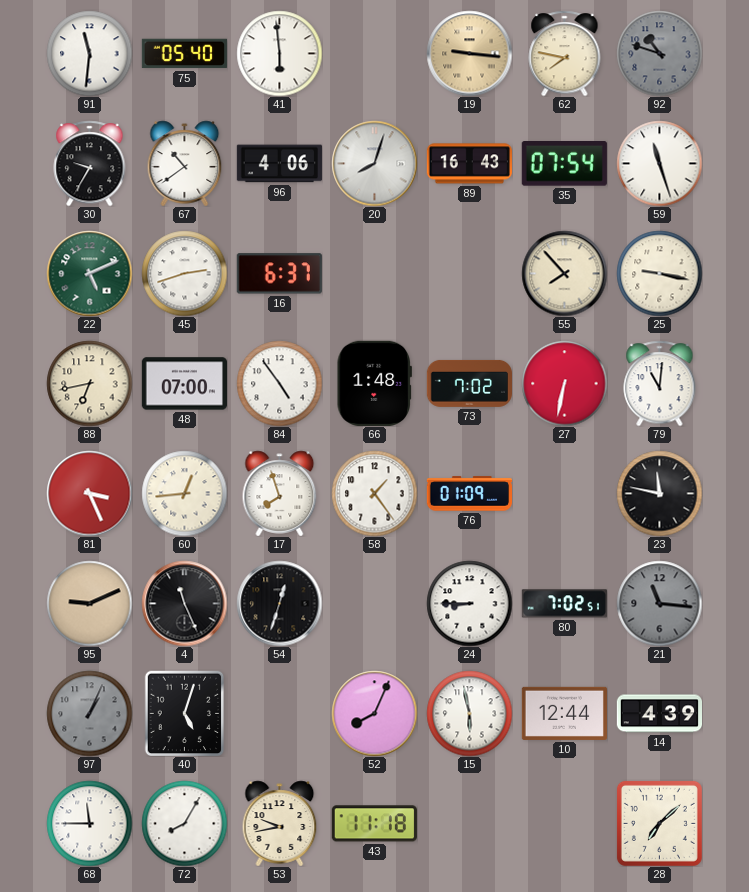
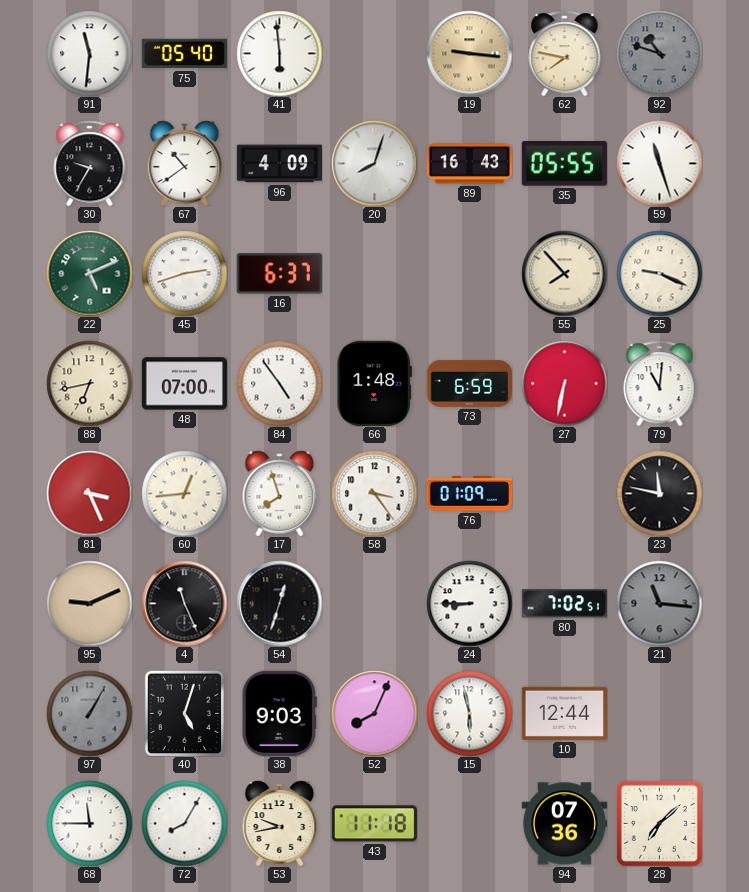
96: 4:06 -> 4:09
35: 07:54 -> 05:55
25: 9:17 -> 9:19
73: 7:02 -> 6:59
58: 1:24 -> 3:24
97: 1:04 -> 1:05
38: none -> 9:03
14: 4:39 -> none
94: none -> 07:36
